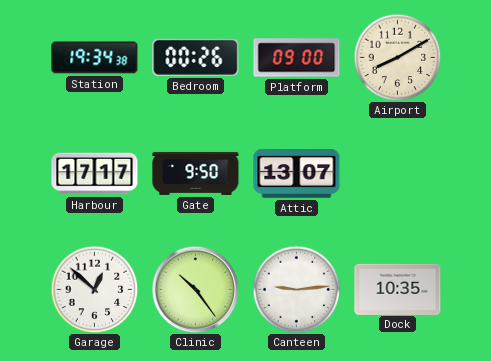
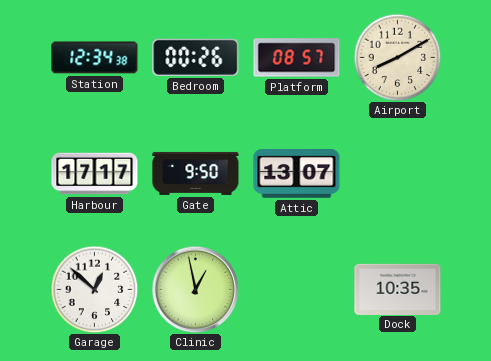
Station: 19:34 -> 12:34
Platform: 09:00 -> 08:57
Clinic: 10:24 -> 12:58
Canteen: 9:14 -> none
